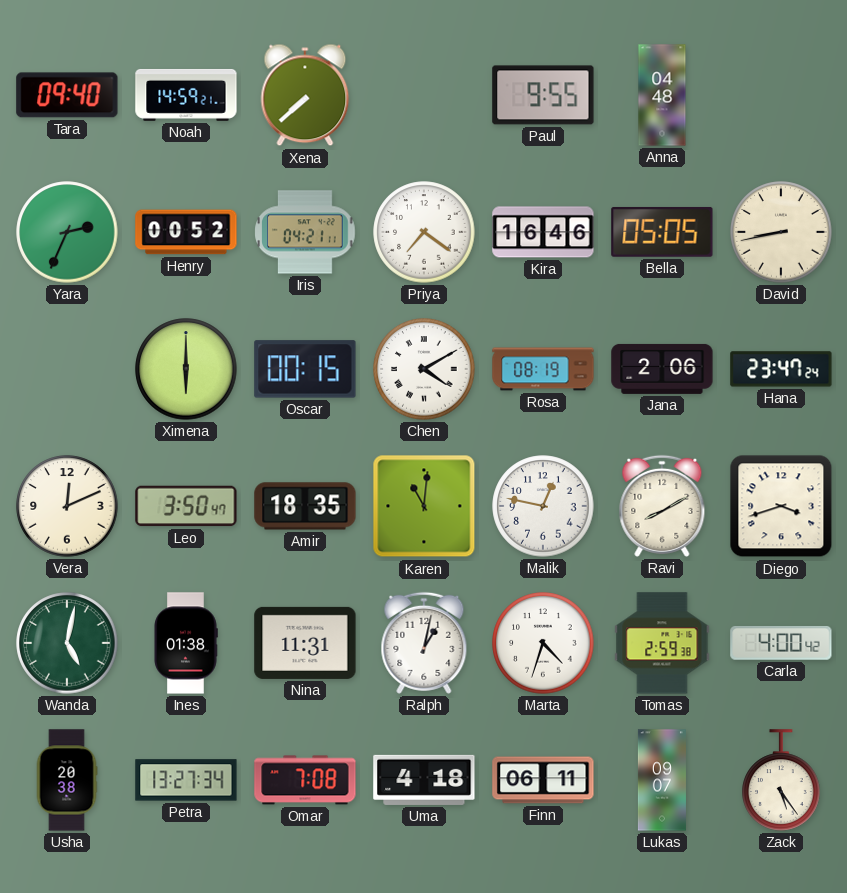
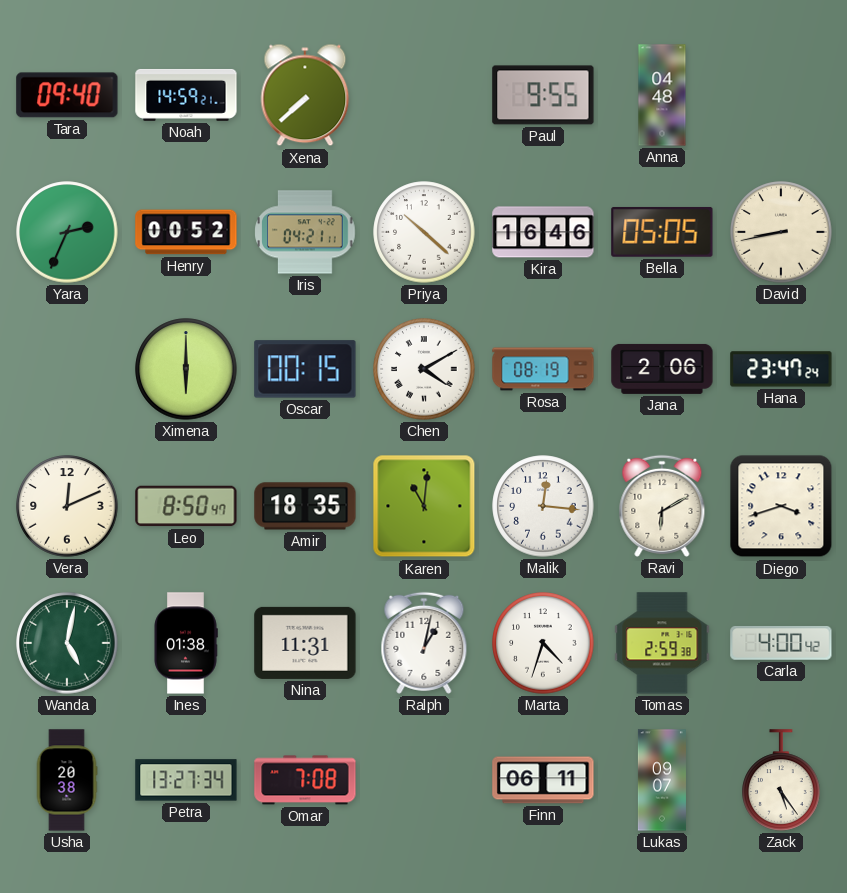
Priya: 7:21 -> 10:22
Leo: 3:50 -> 8:50
Malik: 12:47 -> 12:16
Ravi: 8:10 -> 6:10
Uma: 4:18 -> none
